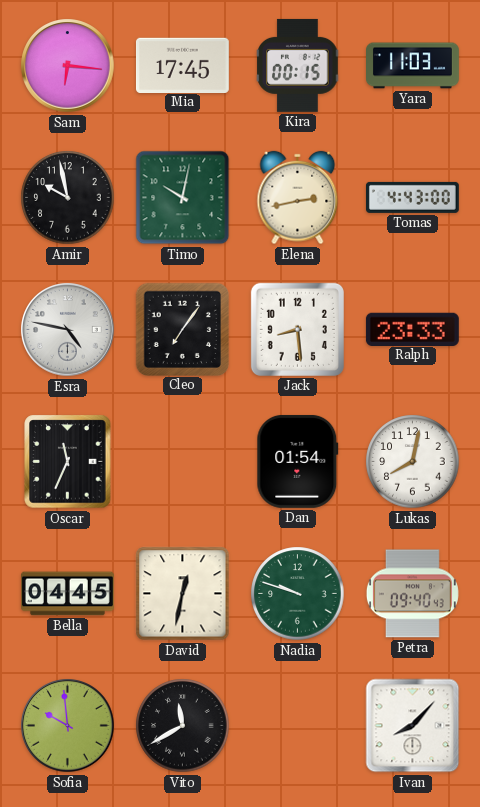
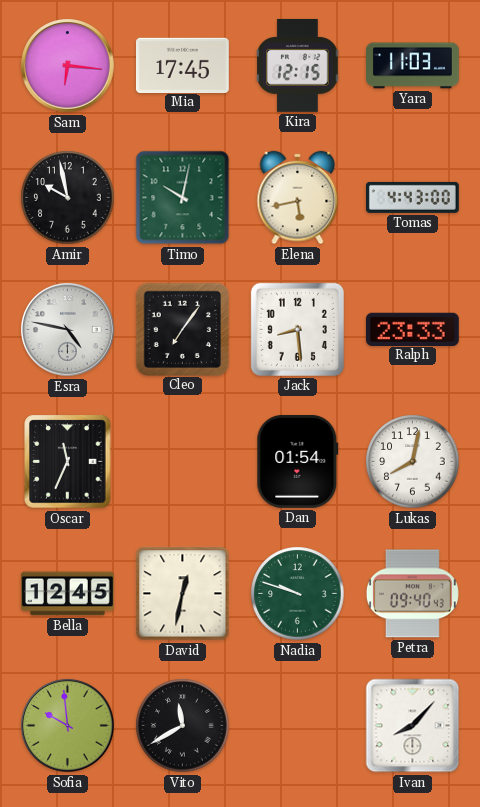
Kira: 00:15 -> 12:15
Elena: 2:43 -> 5:43
Bella: 04:45 -> 12:45
